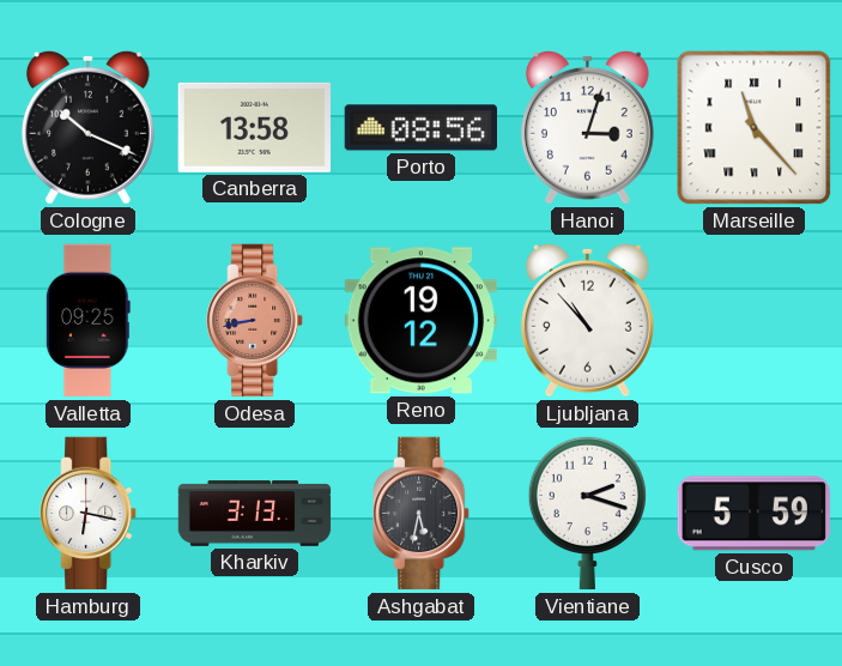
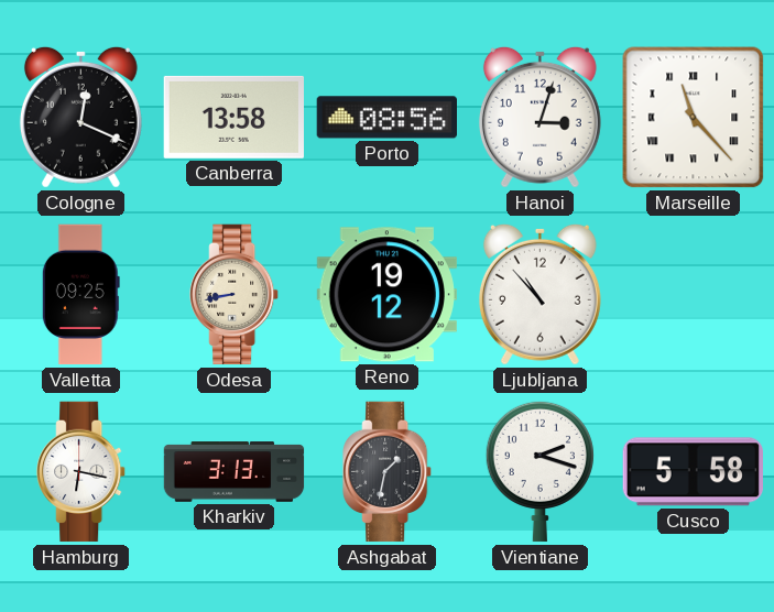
Cologne: 10:19 -> 12:19
Odesa dial: salmon -> cream
Ashgabat: 5:32 -> 1:32
Cusco: 5:59 -> 5:58
